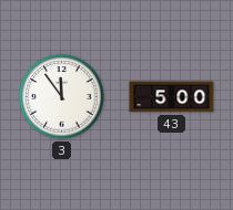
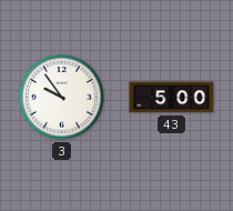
3: 11:54 -> 9:54
